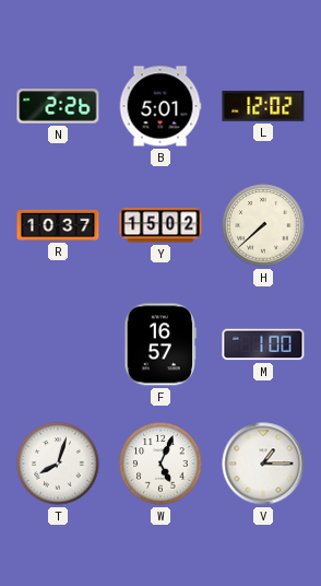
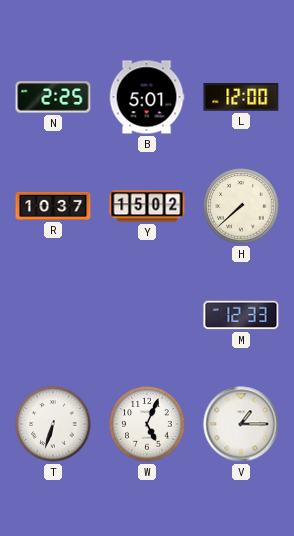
N: 2:26 -> 2:25
L: 12:02 -> 12:00
F: 16:57 -> none
M: 1:00 -> 12:33
T: 8:03 -> 6:33
